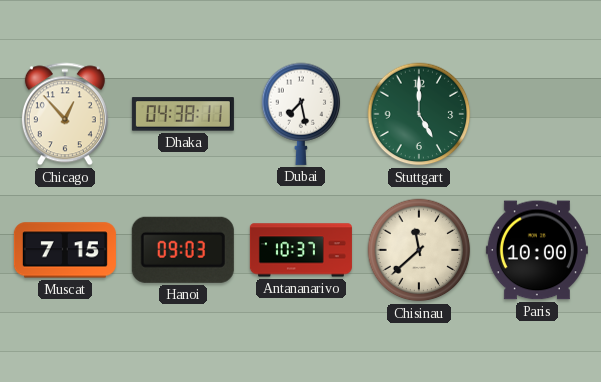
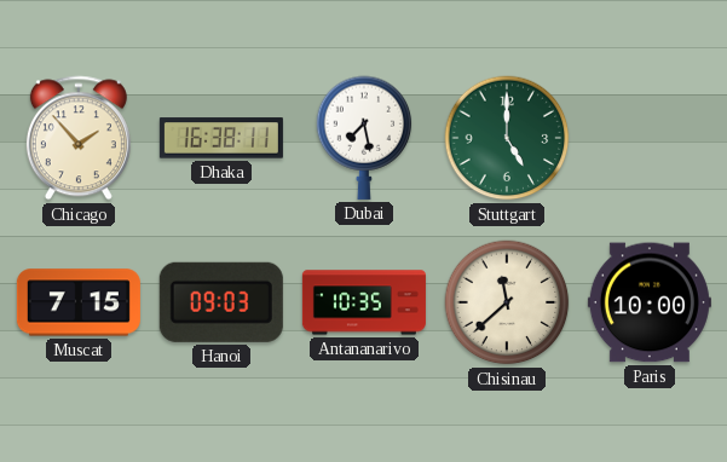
Chicago: 12:53 -> 1:53
Dhaka: 04:38 -> 16:38
Antananarivo: 10:37 -> 10:35
